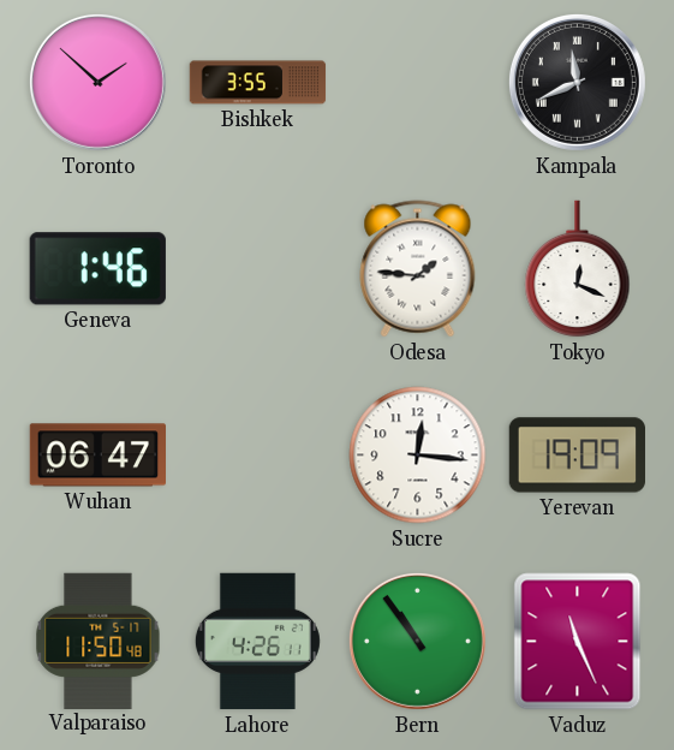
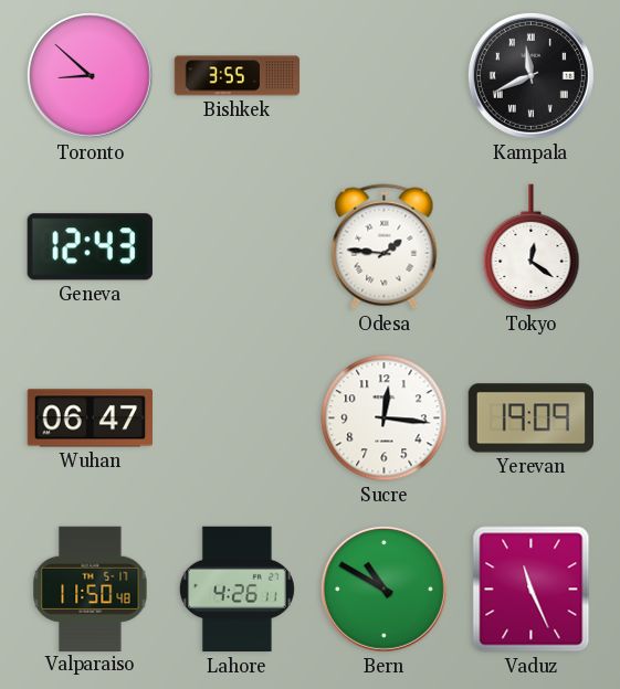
Toronto: 1:52 -> 8:52
Geneva: 1:46 -> 12:43
Tokyo: 12:19 -> 12:21
Bern: 10:54 -> 10:50
